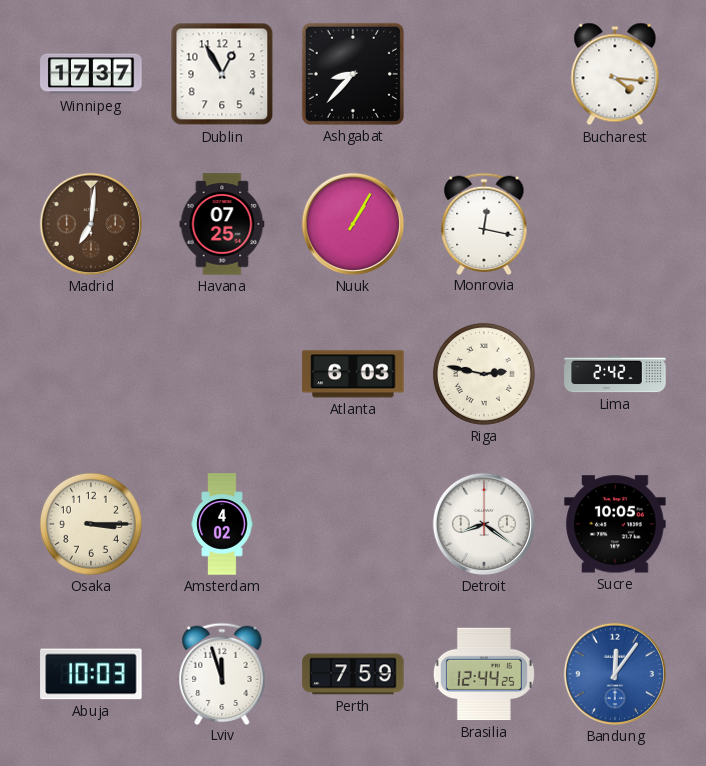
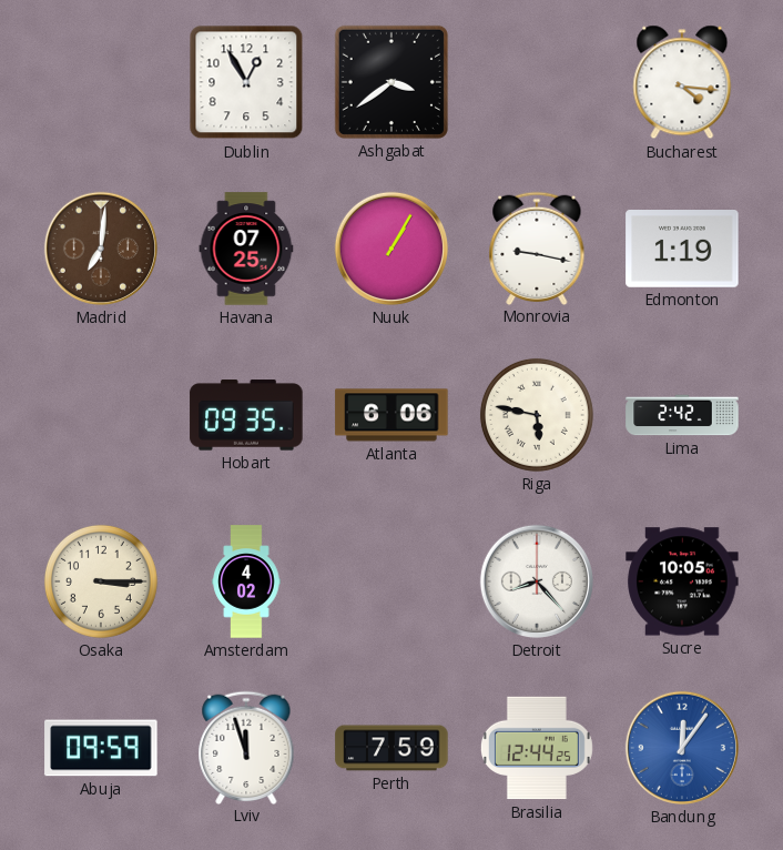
Winnipeg: 17:37 -> none
Ashgabat: 8:37 -> 3:39
Monrovia: 12:17 -> 9:17
Edmonton: none -> 1:19
Hobart: none -> 09:35
Atlanta: 6:03 -> 6:06
Riga: 2:47 -> 5:47
Detroit: 8:21 -> 8:23
Abuja: 10:03 -> 09:59
